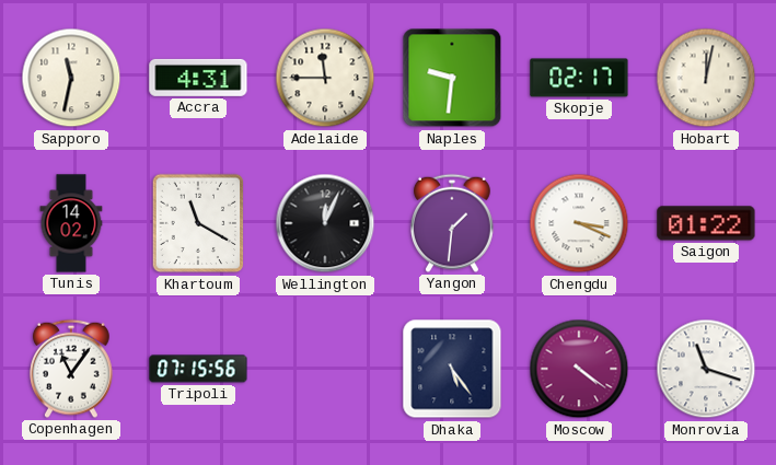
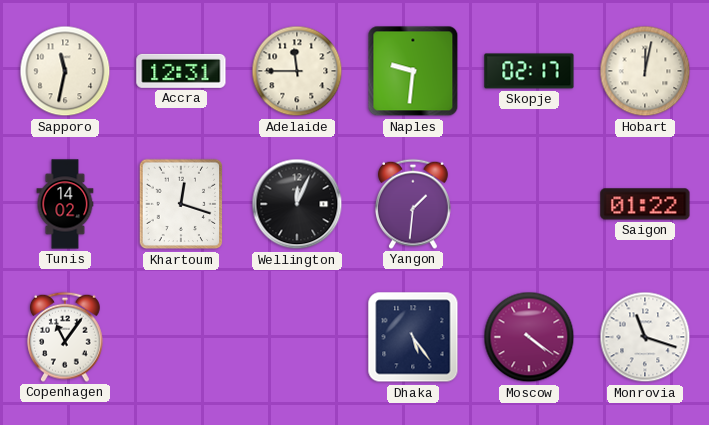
Accra: 4:31 -> 12:31
Khartoum: 11:20 -> 12:18
Chengdu: 3:19 -> none
Tripoli: 07:15 -> none
